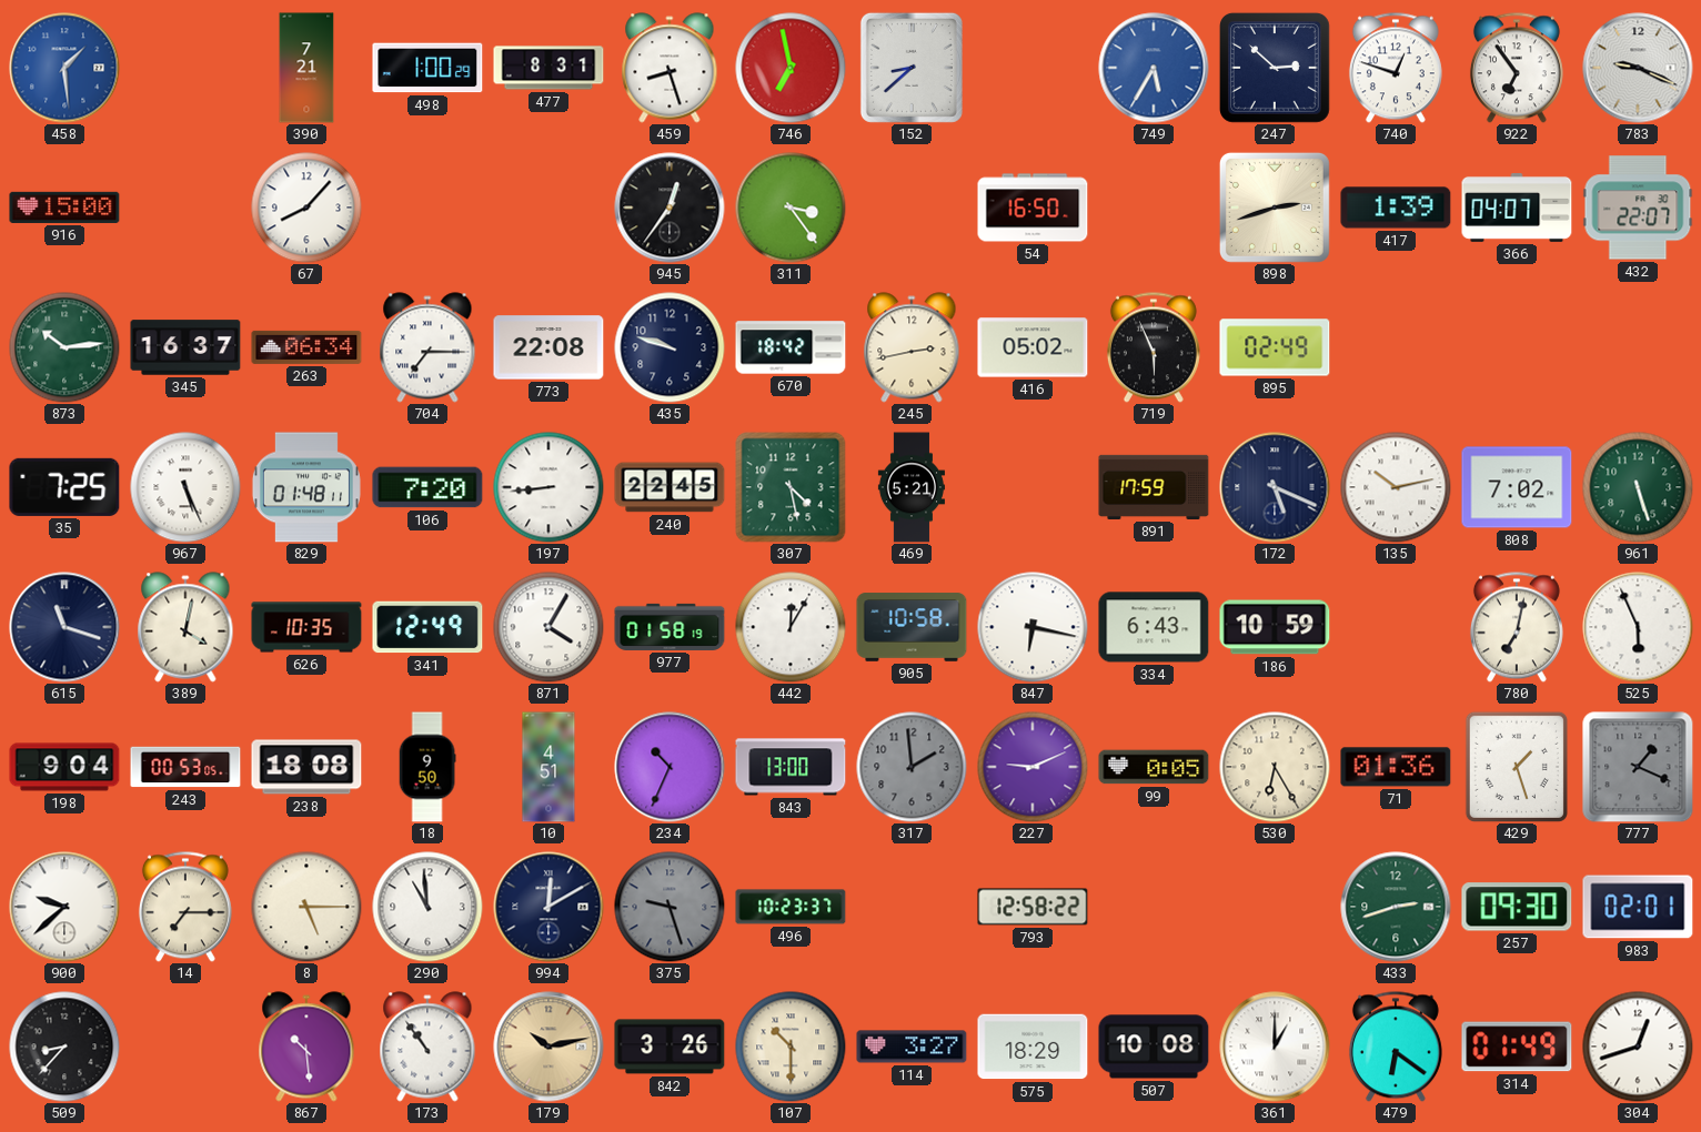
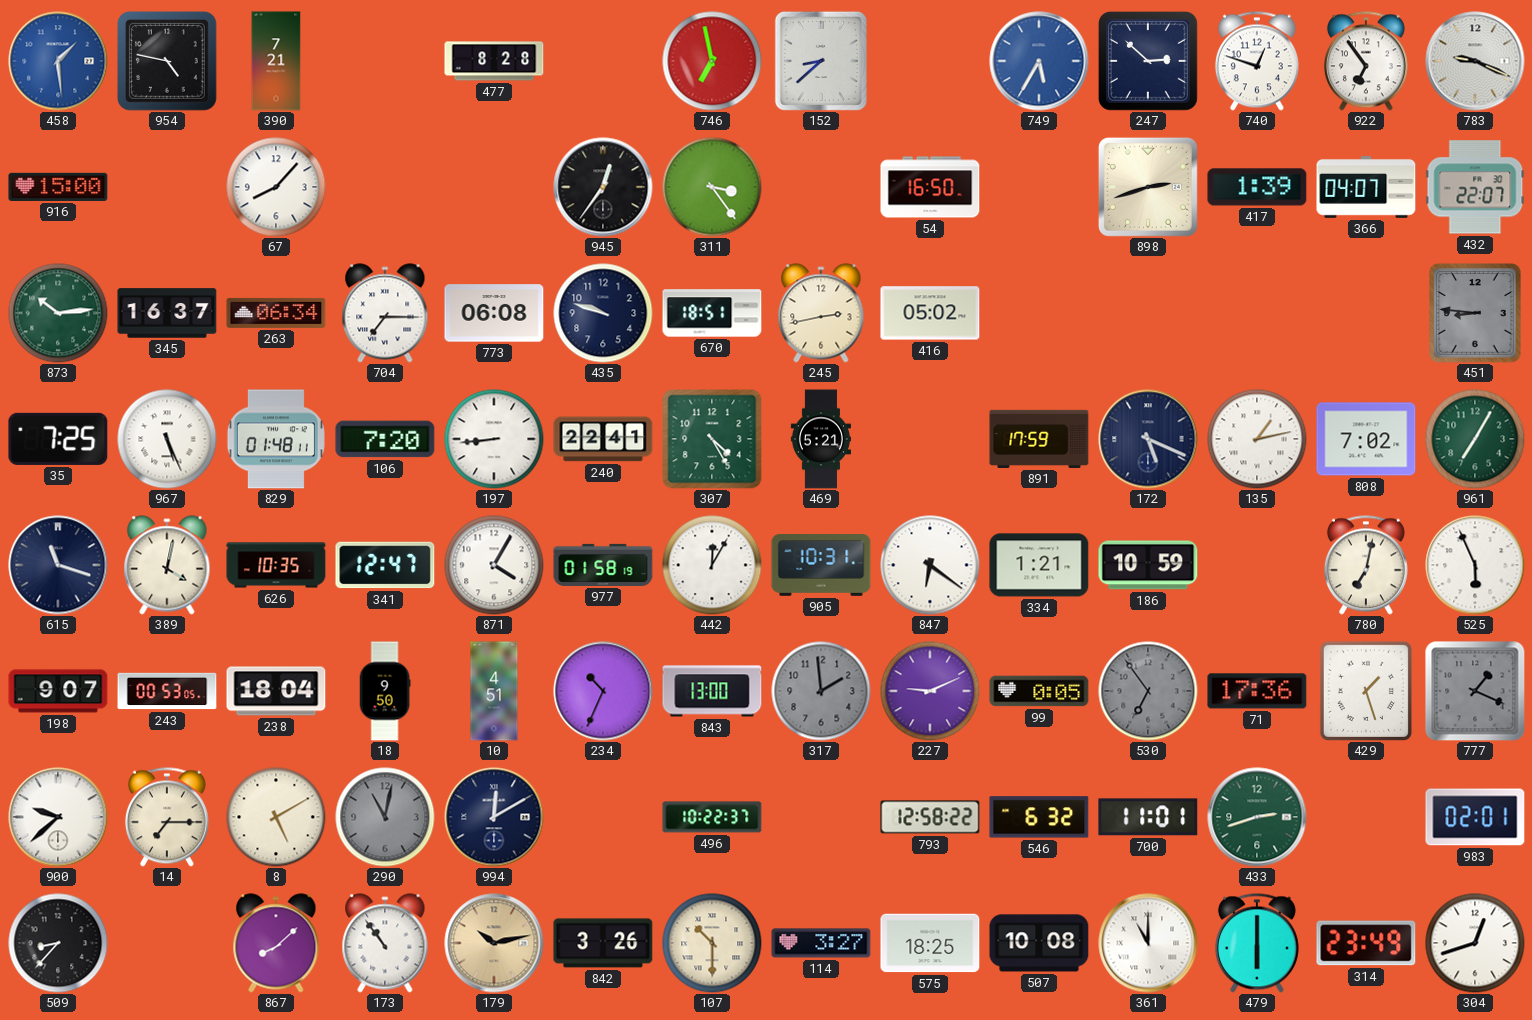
954: none -> 4:47
498: 1:00 -> none
477: 8:31 -> 8:28
459: 8:27 -> none
773: 22:08 -> 06:08
670: 18:42 -> 18:51
719: 5:56 -> none
895: 02:49 -> none
451: none -> 8:46
240: 22:45 -> 22:41
307: 4:28 -> 4:25
135: 10:13 -> 1:13
961: 5:27 -> 7:05
341: 12:49 -> 12:47
905: 10:58 -> 10:31
847: 6:17 -> 6:21
334: 6:43 -> 1:21
198: 9:04 -> 9:07
238: 18:08 -> 18:04
530: 6:25 -> 6:54
530 dial: cream -> grey
71: 01:36 -> 17:36
8: 5:15 -> 5:10
290: 10:59 -> 11:02
290 dial: white -> grey
375: 9:27 -> none
496: 10:23 -> 10:22
546: none -> 6:32
700: none -> 11:01
257: 09:30 -> none
867: 10:29 -> 8:08
575: 18:29 -> 18:25
361: 1:00 -> 11:00
479: 6:21 -> 6:00
314: 01:49 -> 23:49
